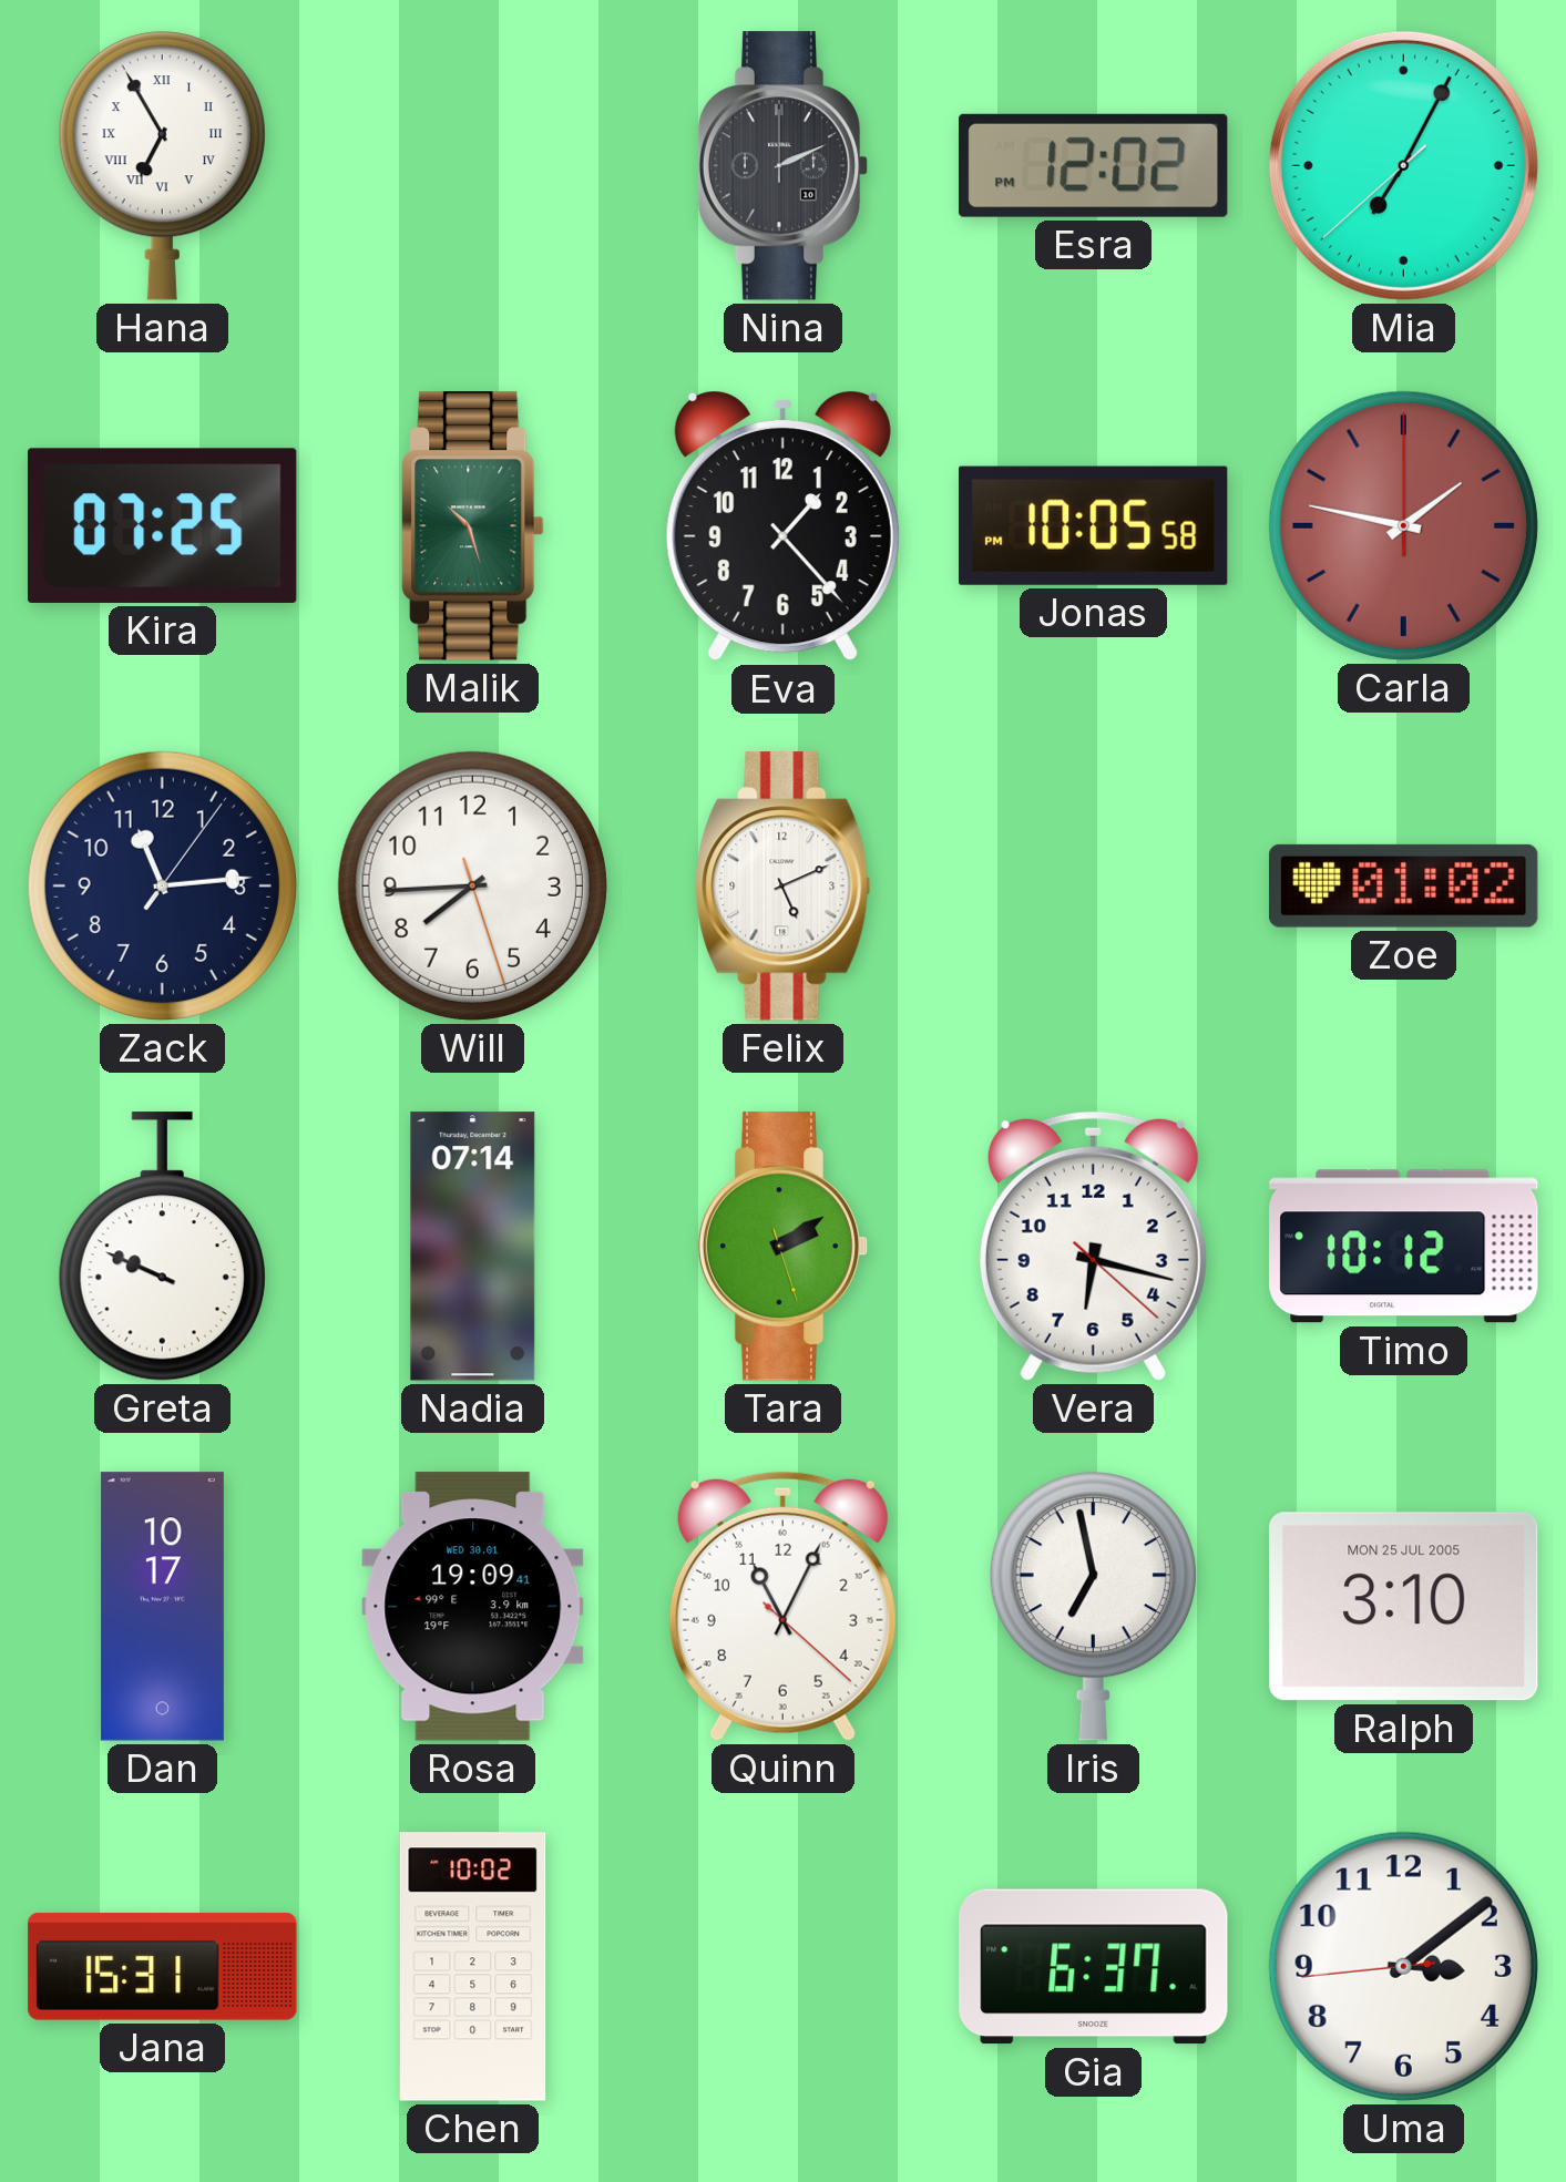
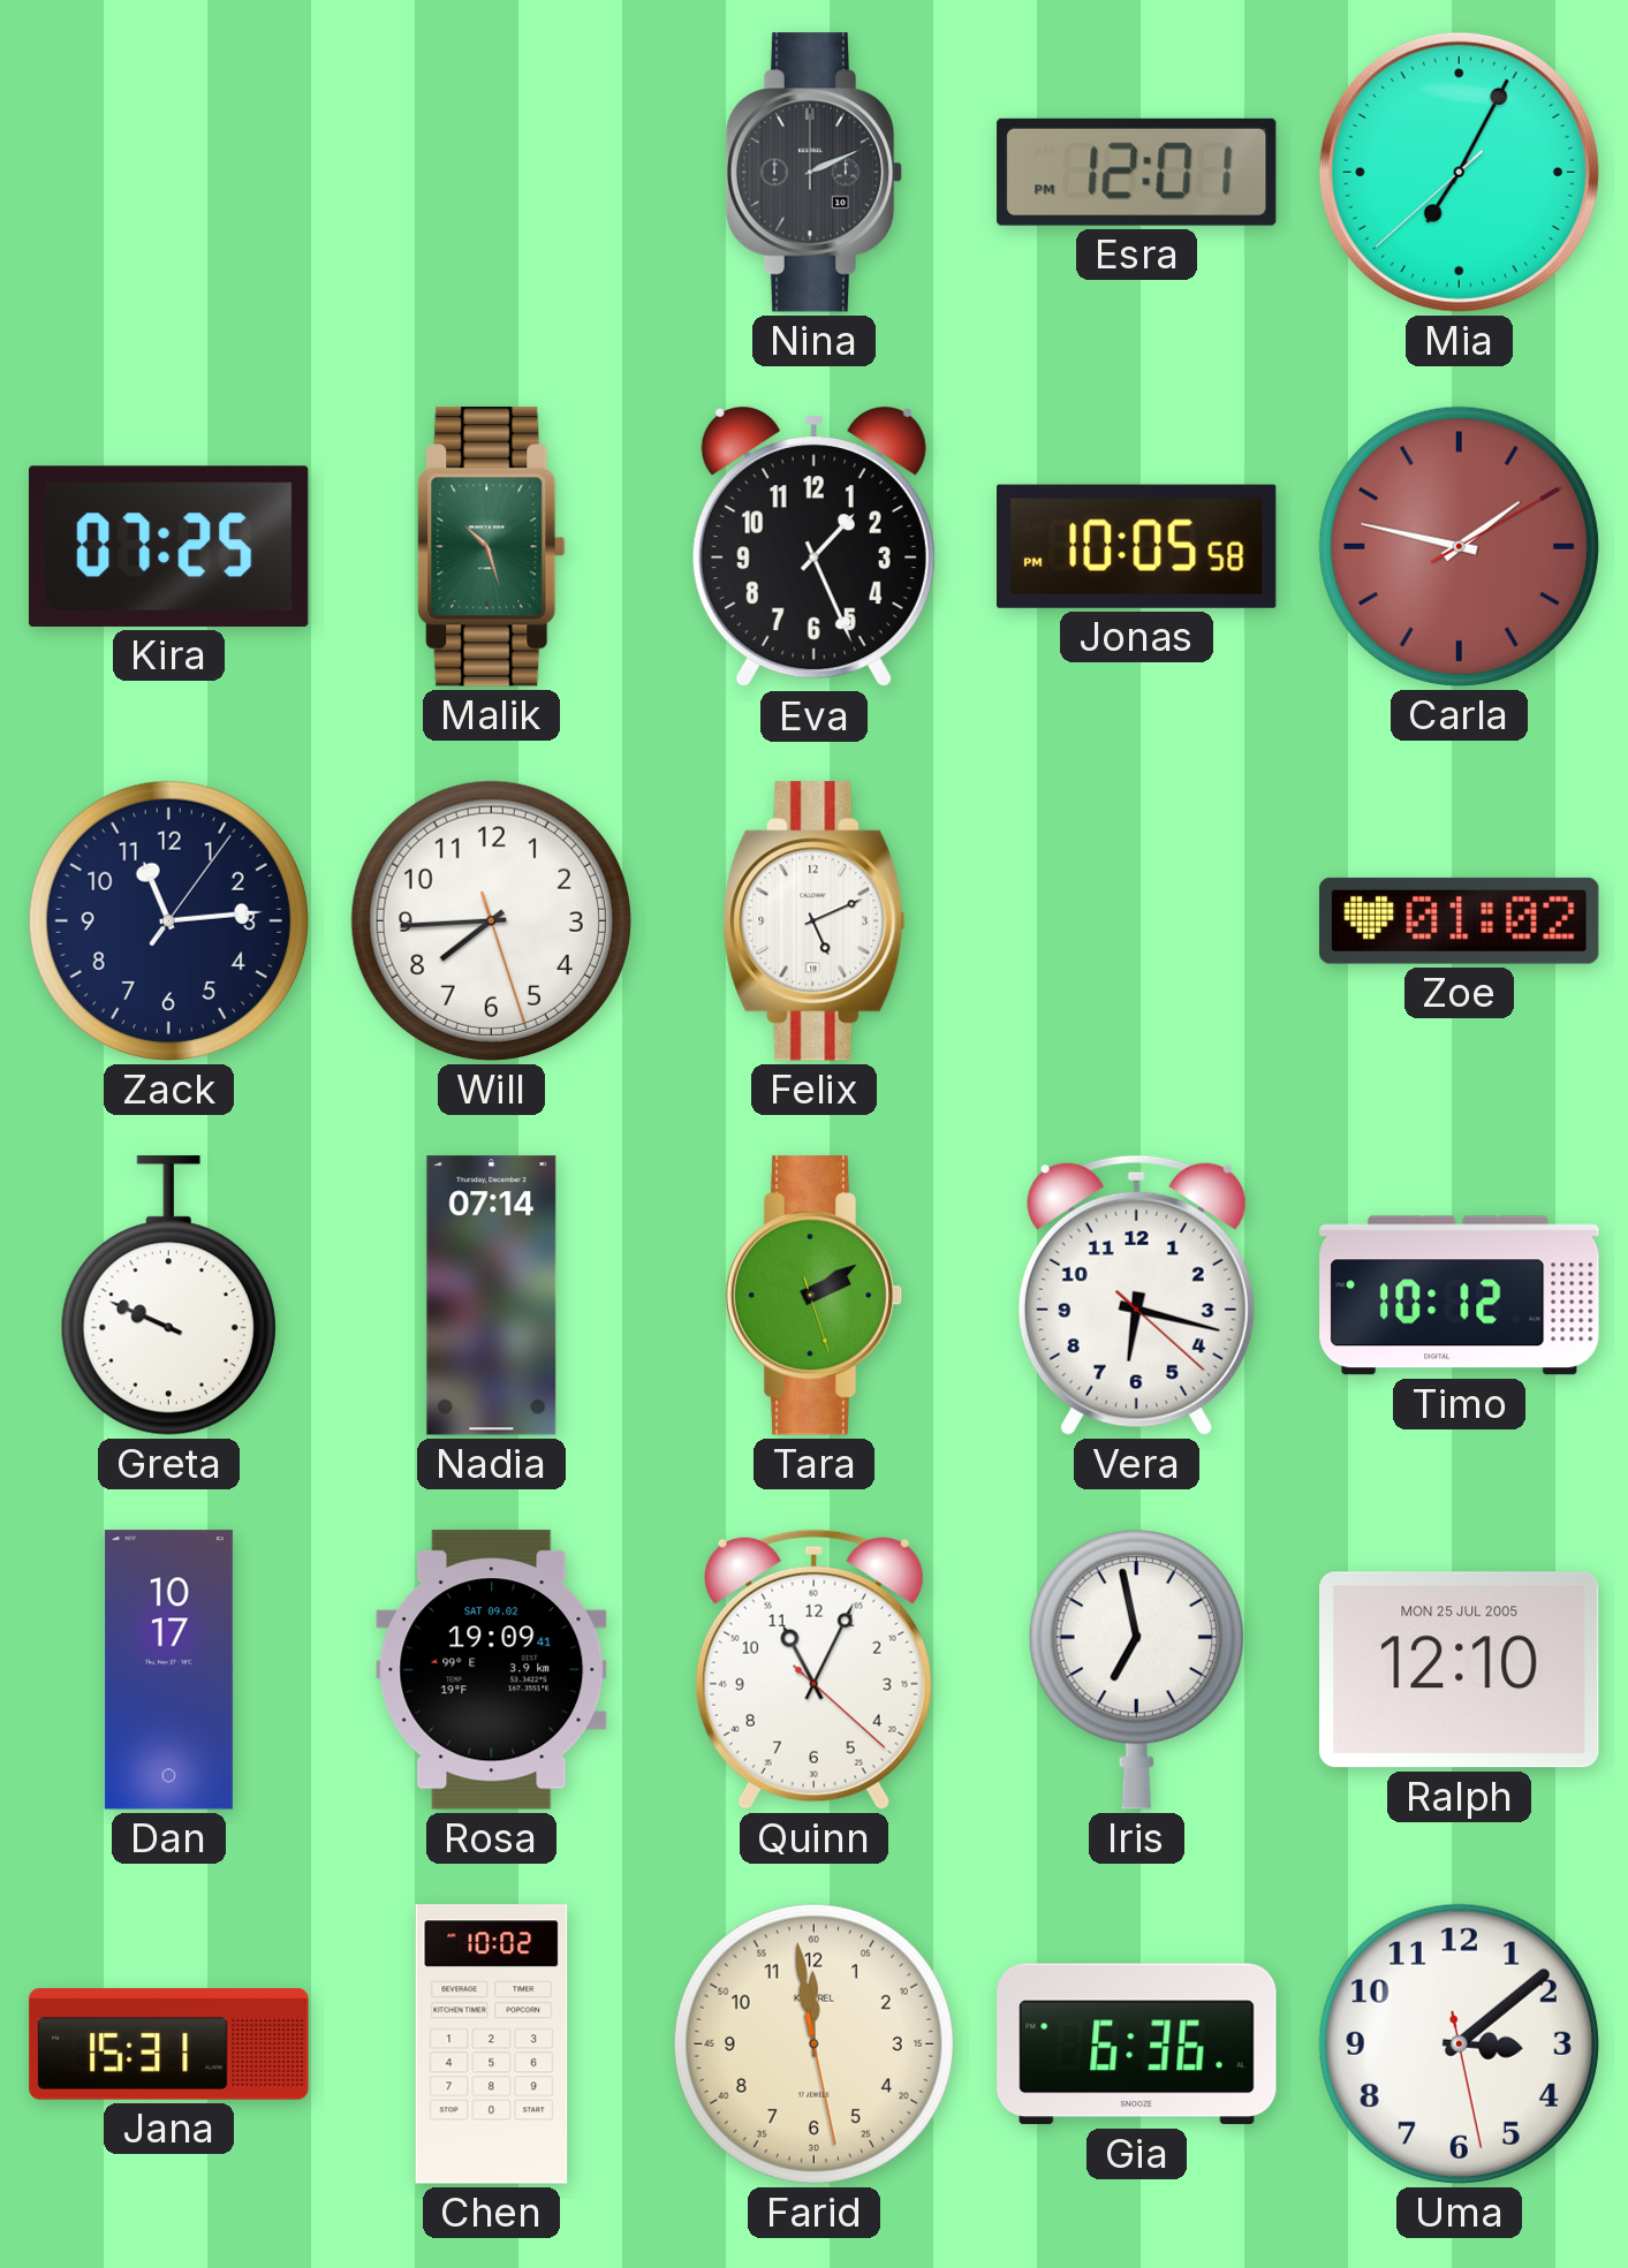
Hana: 6:55 -> none
Esra: 12:02 -> 12:01
Eva: 1:23 -> 1:26
Carla: 1:47:00 -> 1:47:10
Rosa date: WED 30.01 -> SAT 09.02
Ralph: 3:10 -> 12:10
Farid: none -> 11:58
Gia: 6:37 -> 6:36
Uma: 3:08:44 -> 3:08:28
